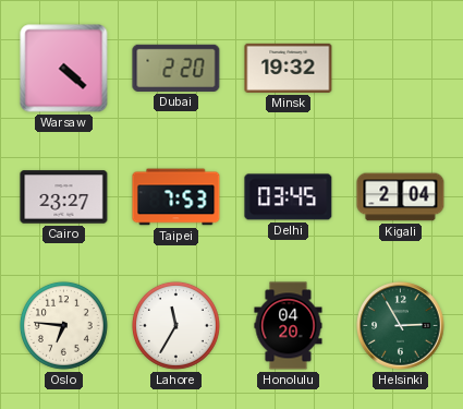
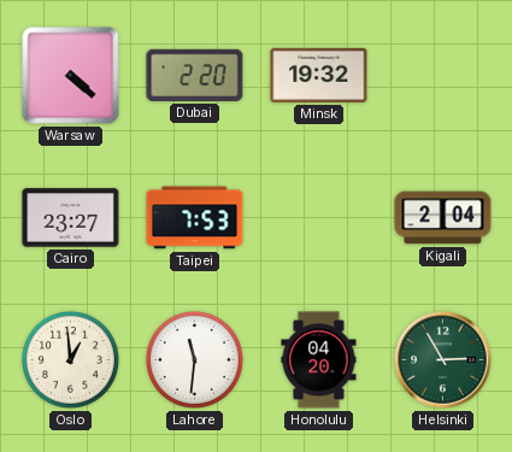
Delhi: 03:45 -> none
Oslo: 6:46 -> 12:59
Lahore: 11:35 -> 11:31
